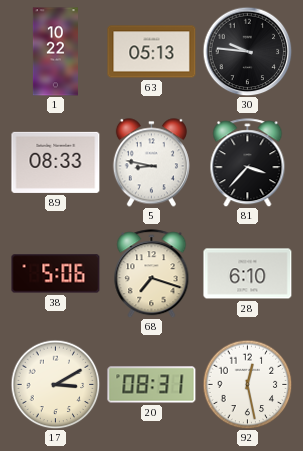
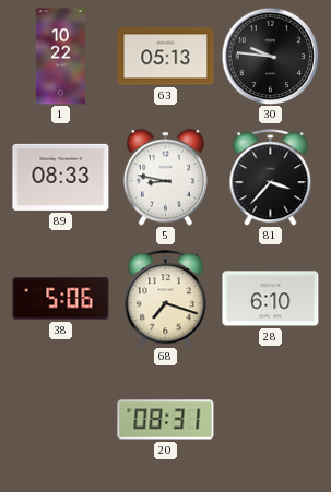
17: 3:10 -> none
92: 12:28 -> none
